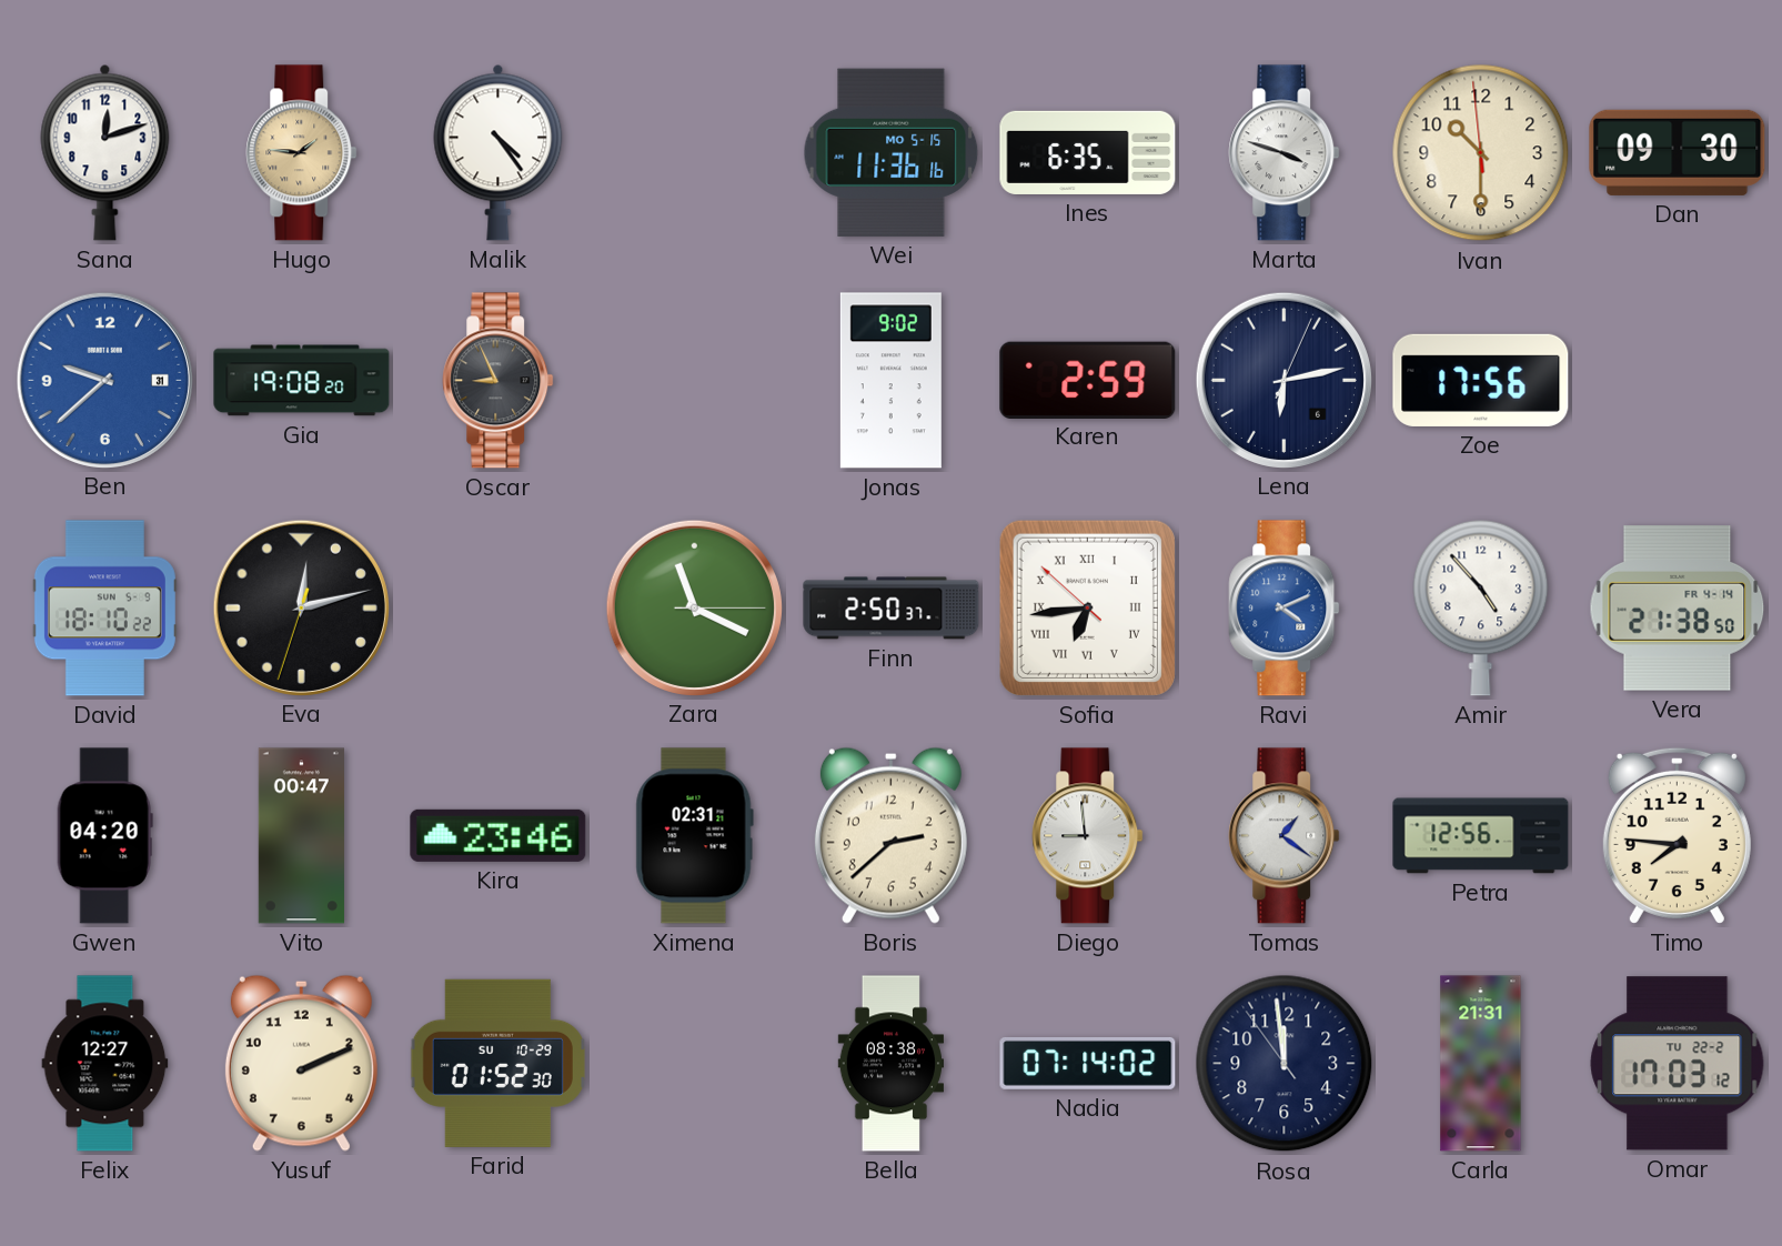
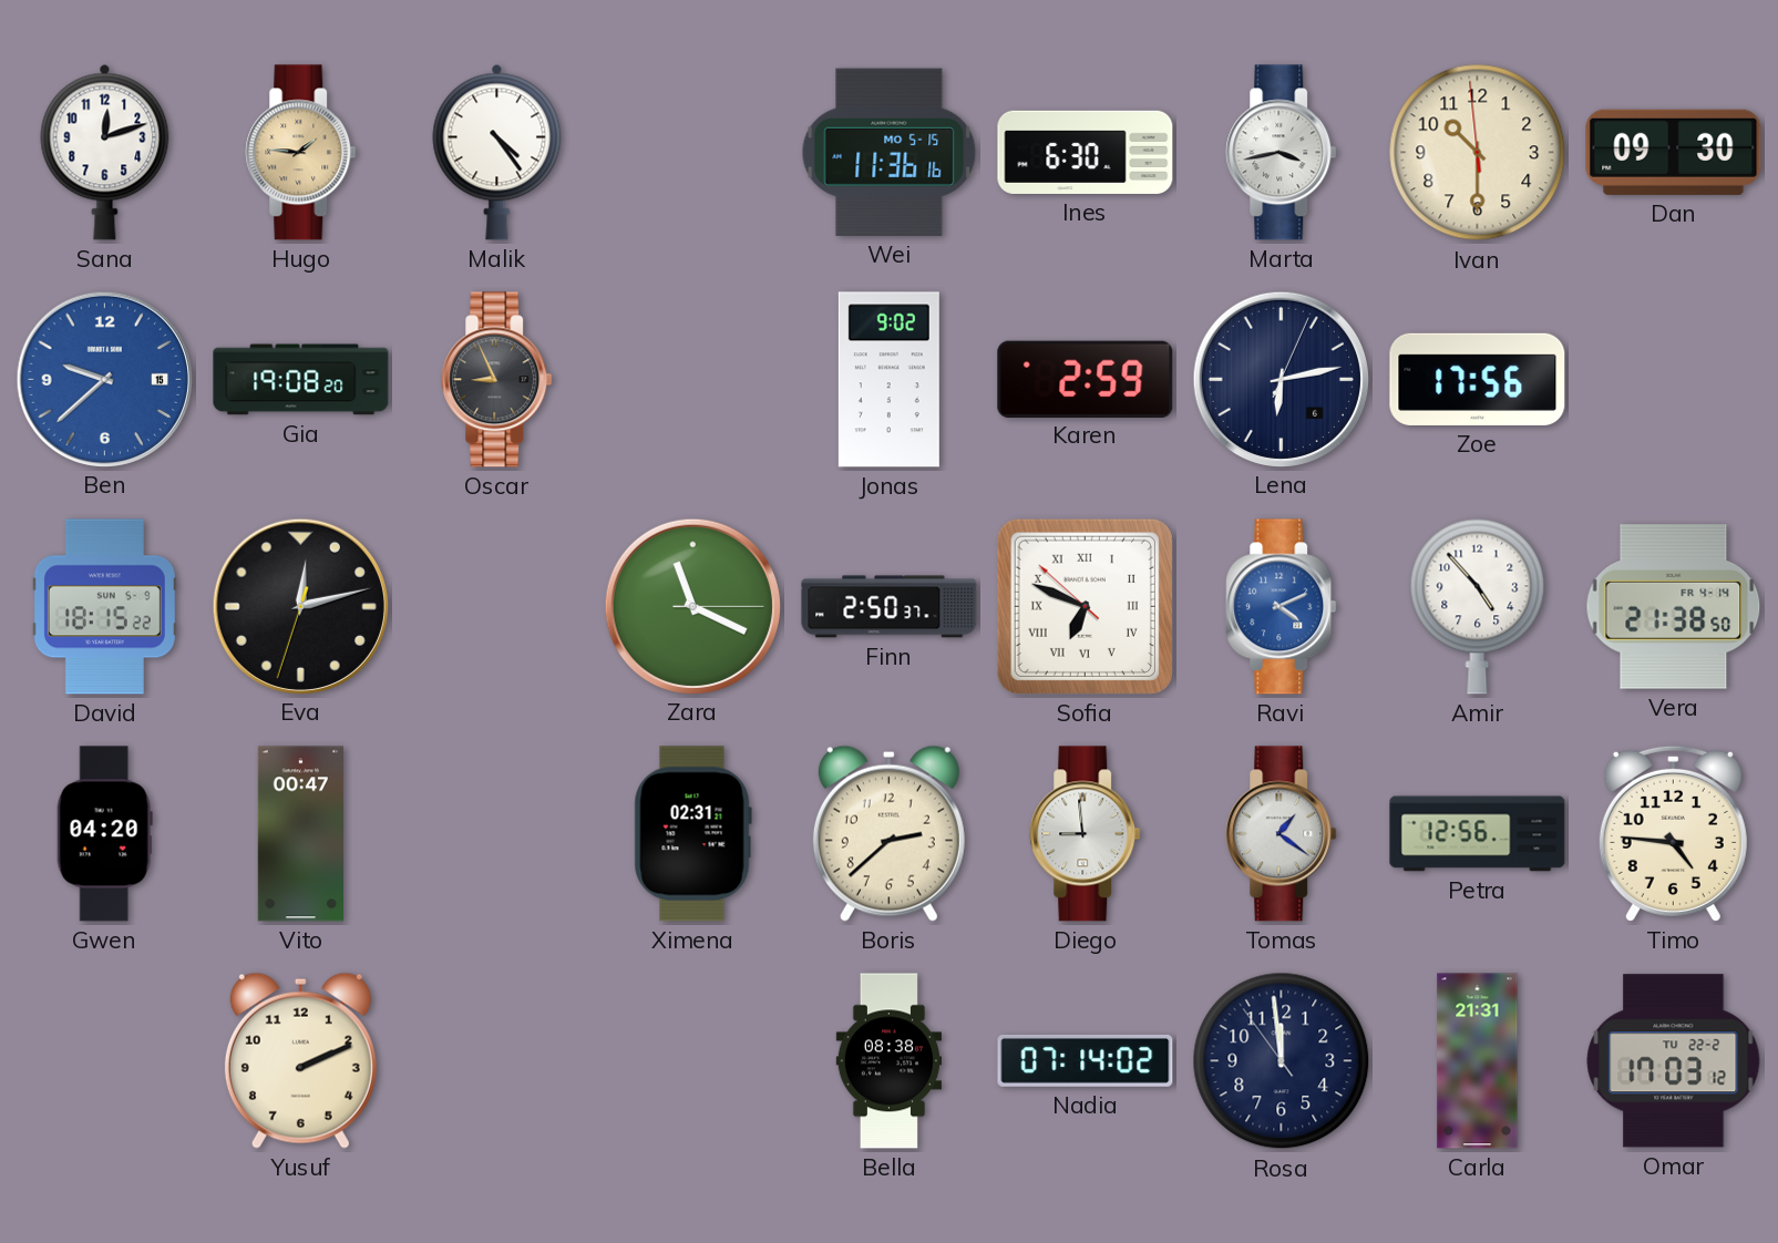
Ines: 6:35 -> 6:30
Marta: 3:48 -> 3:43
Ben date: 31 -> 15
David: 18:10 -> 18:15
Sofia: 6:43 -> 6:48
Kira: 23:46 -> none
Timo: 7:46 -> 4:46
Felix: 12:27 -> none
Farid: 01:52 -> none
